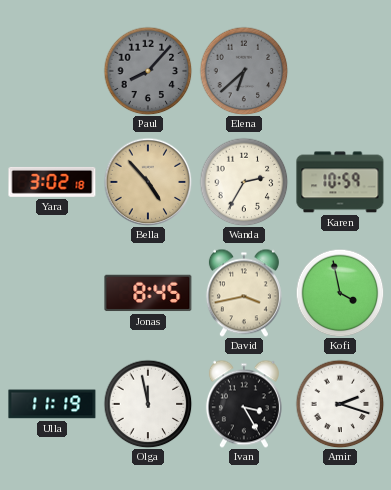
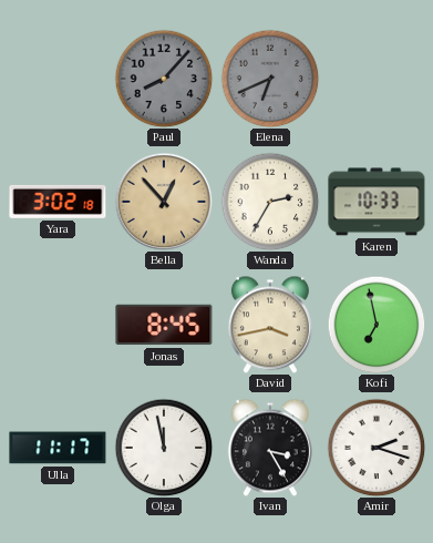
Elena: 6:38 -> 6:41
Bella: 4:53 -> 12:53
Karen: 10:59 -> 10:33
Kofi: 3:58 -> 6:58
Ulla: 11:19 -> 11:17
